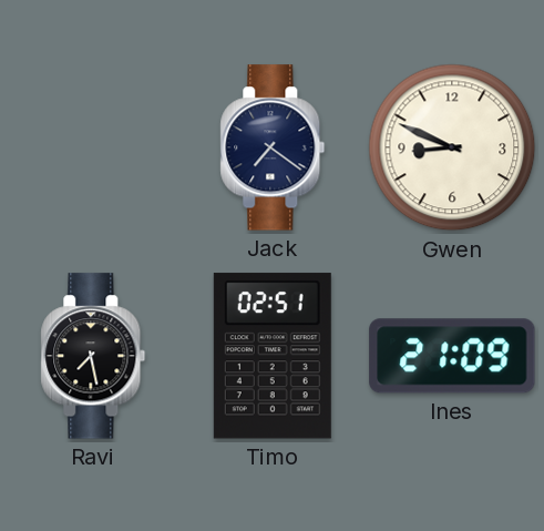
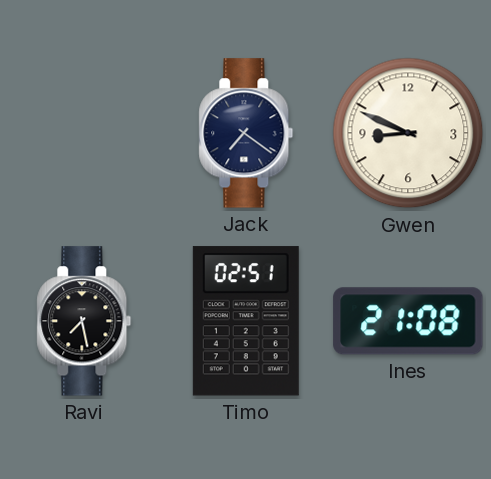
Ines: 21:09 -> 21:08
